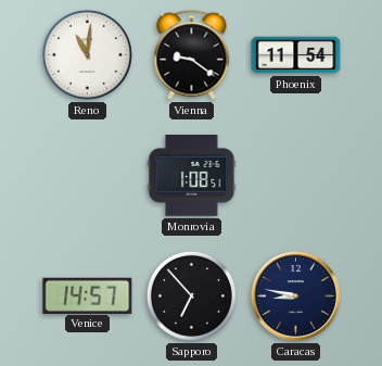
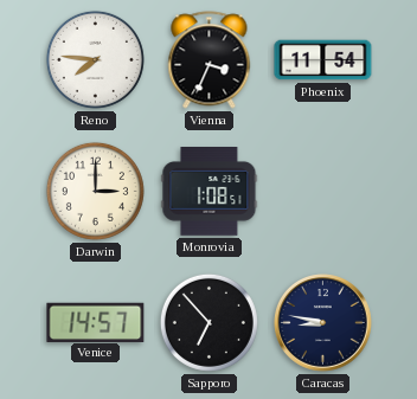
Reno: 11:01 -> 7:46
Vienna: 9:21 -> 3:34
Darwin: none -> 3:00
